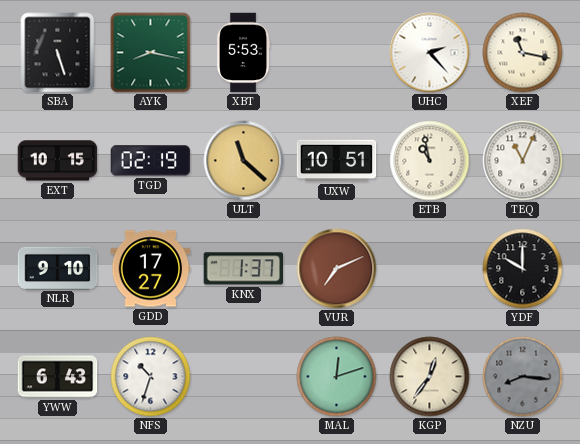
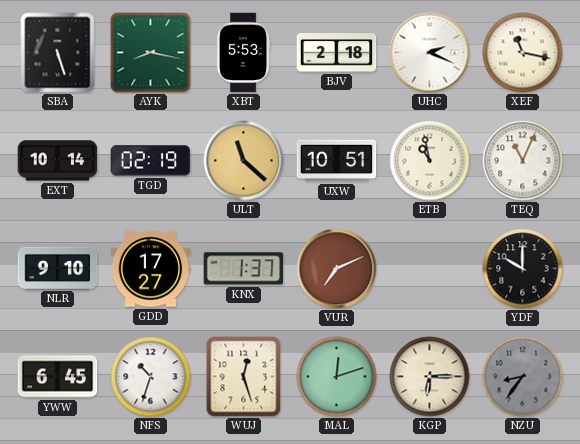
BJV: none -> 2:18
UHC: 2:23 -> 2:19
EXT: 10:15 -> 10:14
YWW: 6:43 -> 6:45
WUJ: none -> 12:27
KGP: 12:36 -> 6:15
NZU: 8:16 -> 8:36
